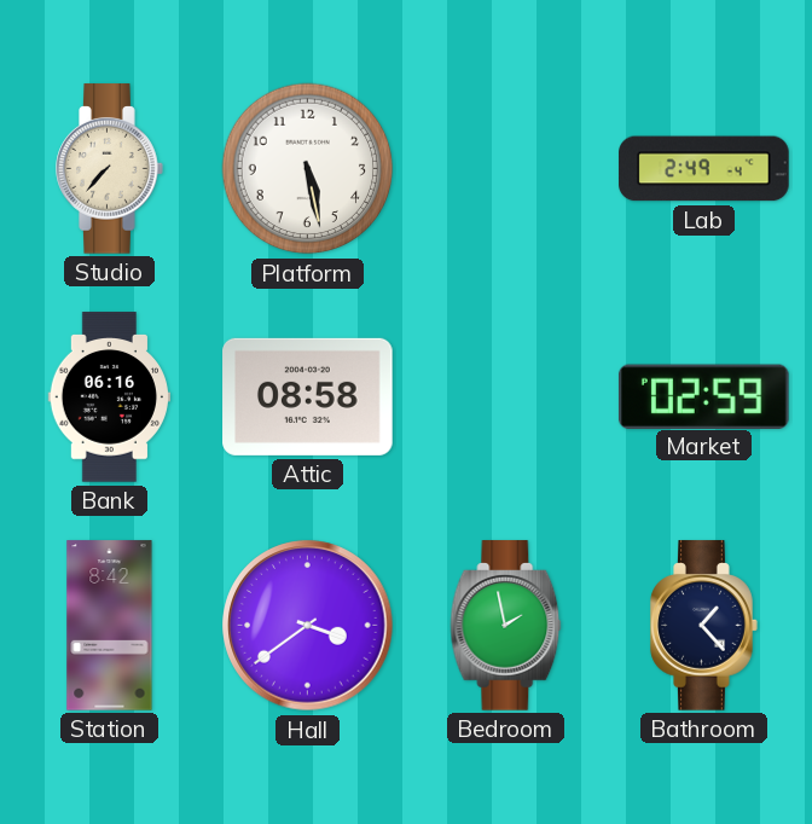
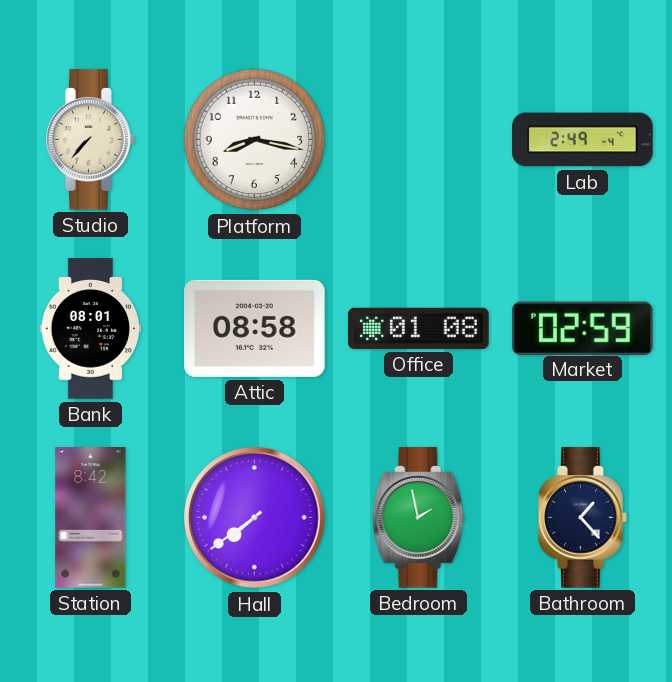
Platform: 5:28 -> 8:17
Bank: 06:16 -> 08:01
Office: none -> 01:08
Hall: 3:39 -> 7:39
